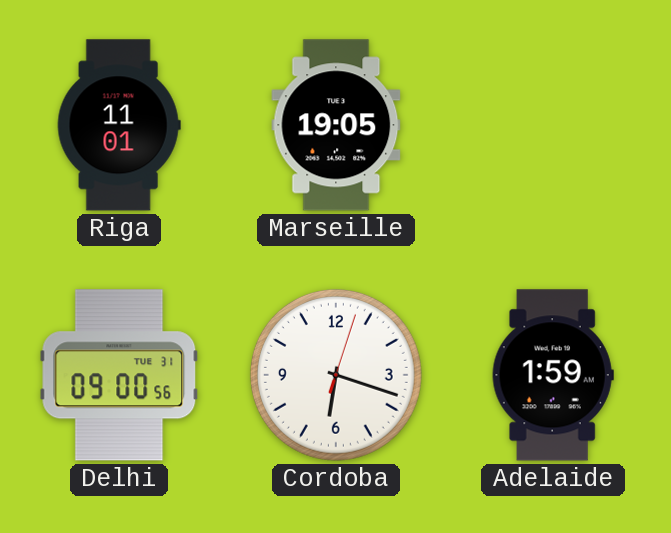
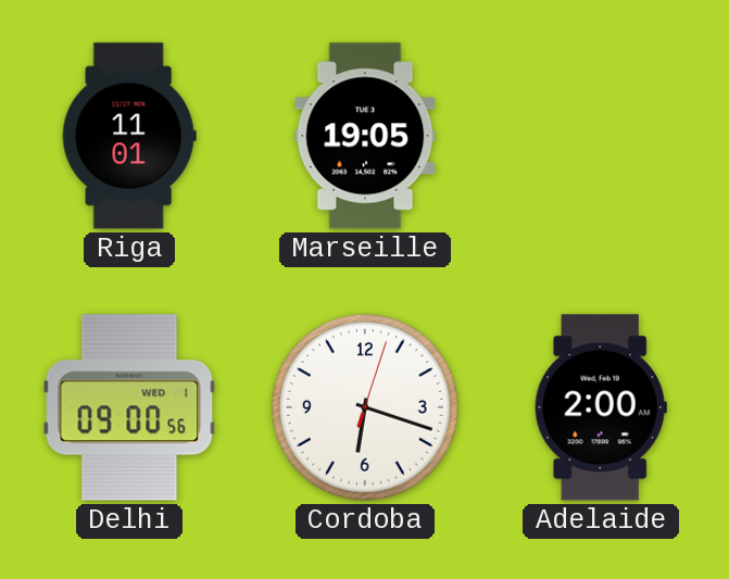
Delhi date: TUE 31 -> WED 1
Adelaide: 1:59 -> 2:00
